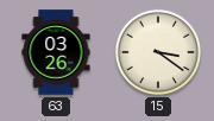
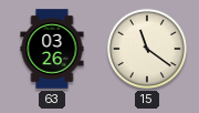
15: 3:21 -> 11:21
